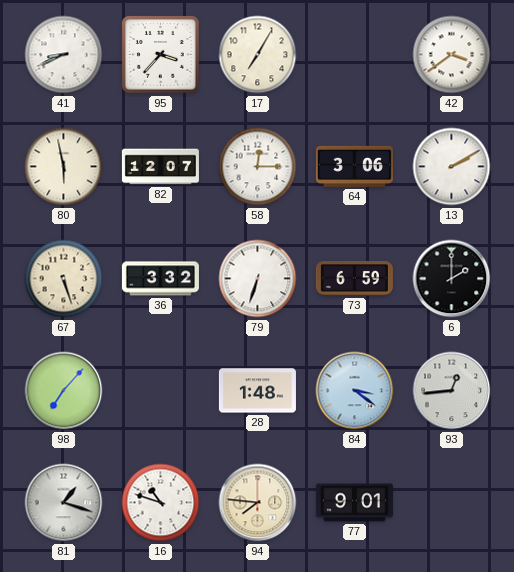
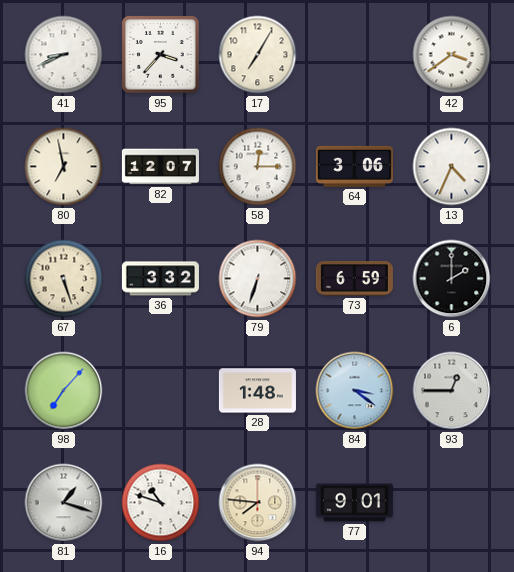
80: 5:58 -> 6:58
13: 2:10 -> 4:34
93: 12:44 -> 12:45
